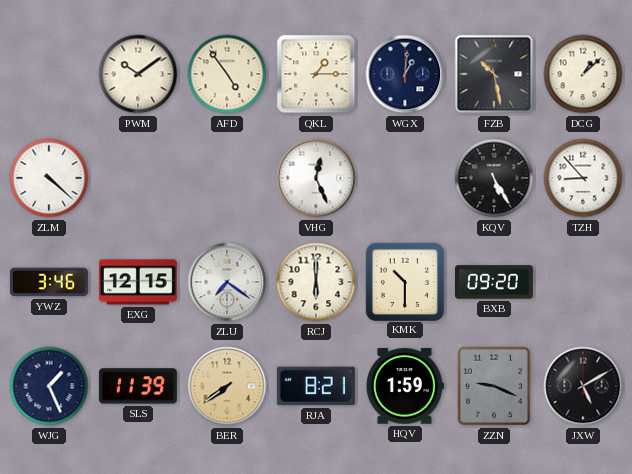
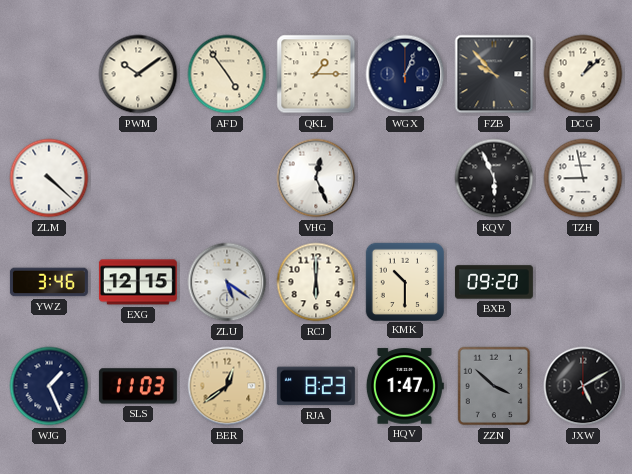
WGX: 1:01 -> 1:04
FZB: 10:28 -> 9:53
KQV: 5:25 -> 5:56
TZH: 8:53 -> 8:58
ZLU: 7:21 -> 5:21
SLS: 11:39 -> 11:03
BER: 7:39 -> 12:39
RJA: 8:21 -> 8:23
HQV: 1:59 -> 1:47
ZZN: 9:19 -> 3:52
